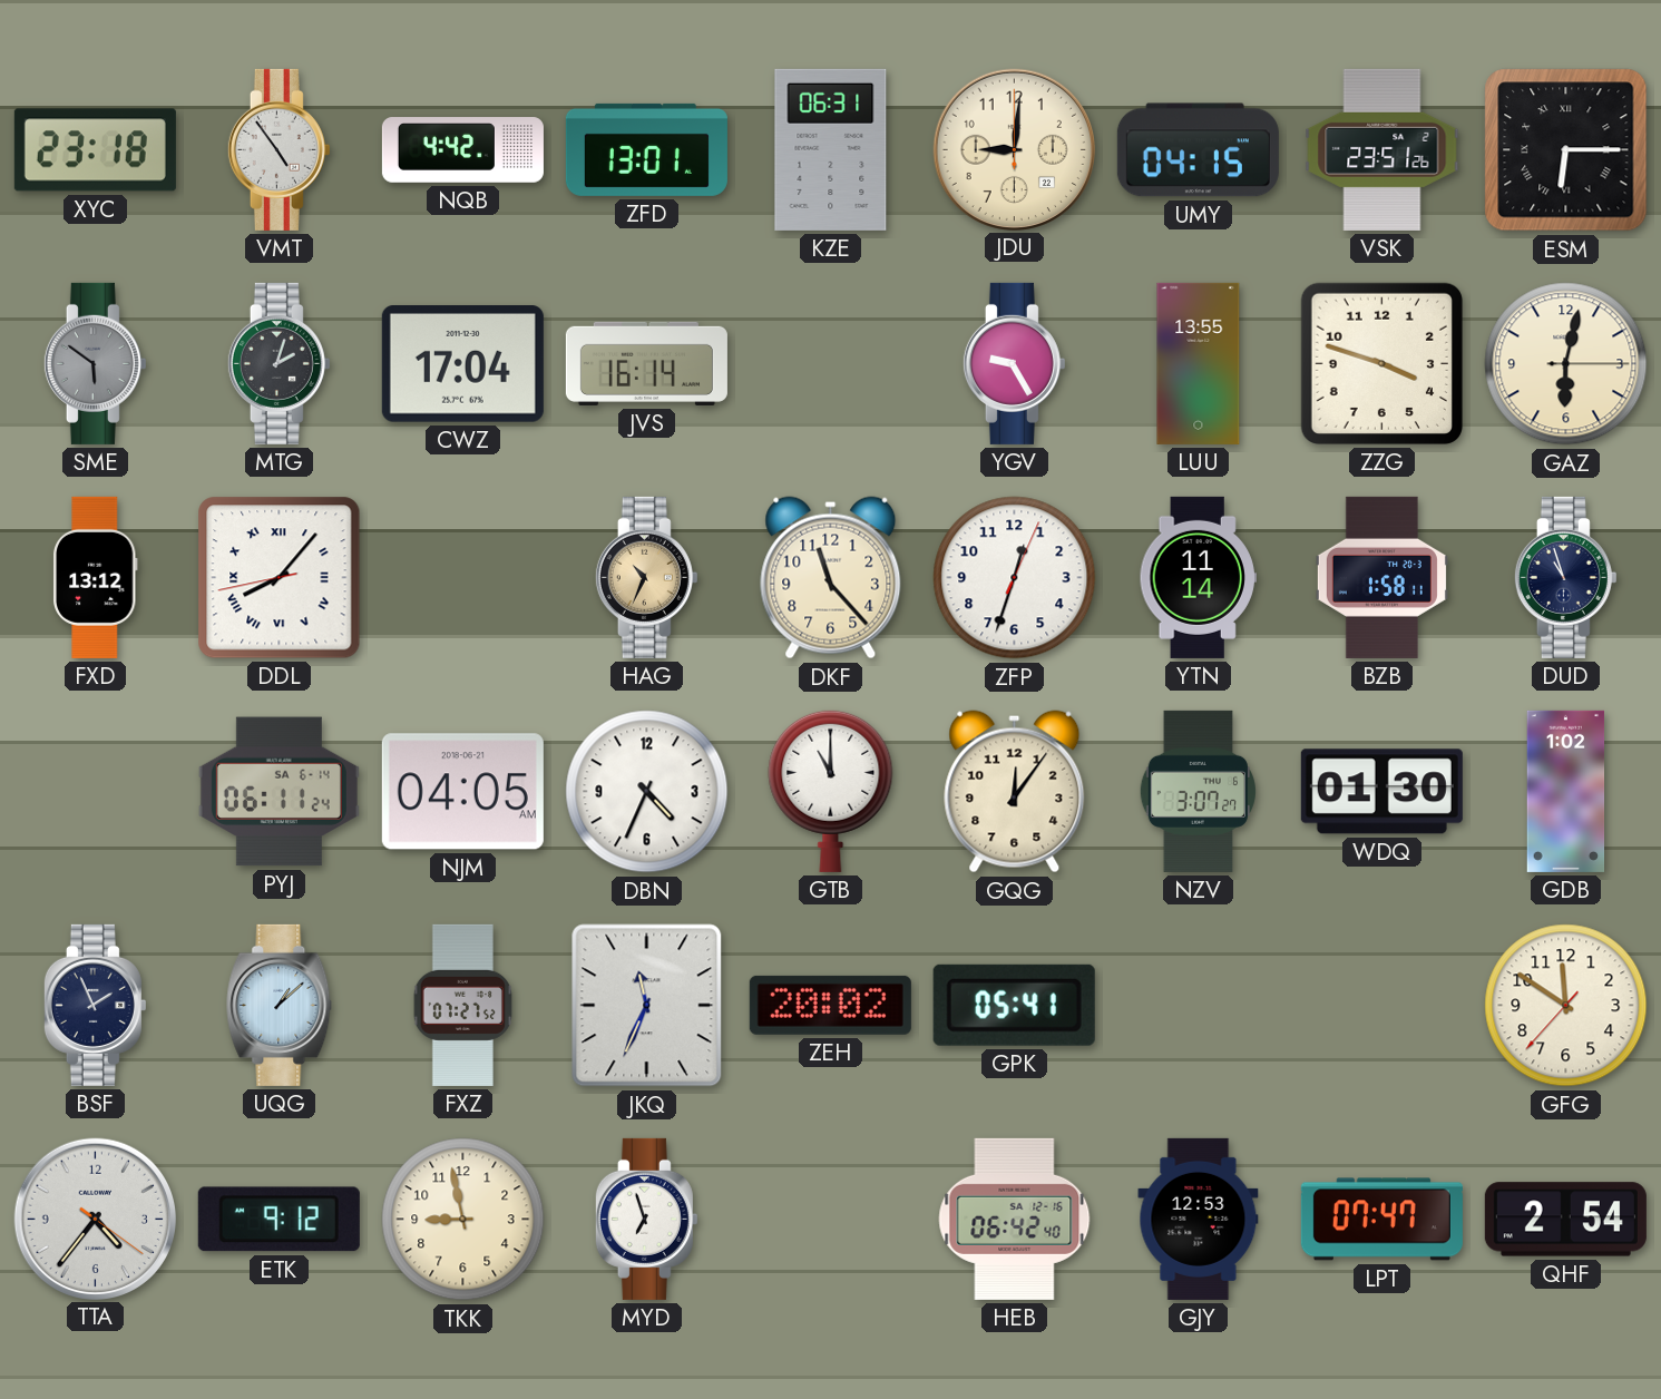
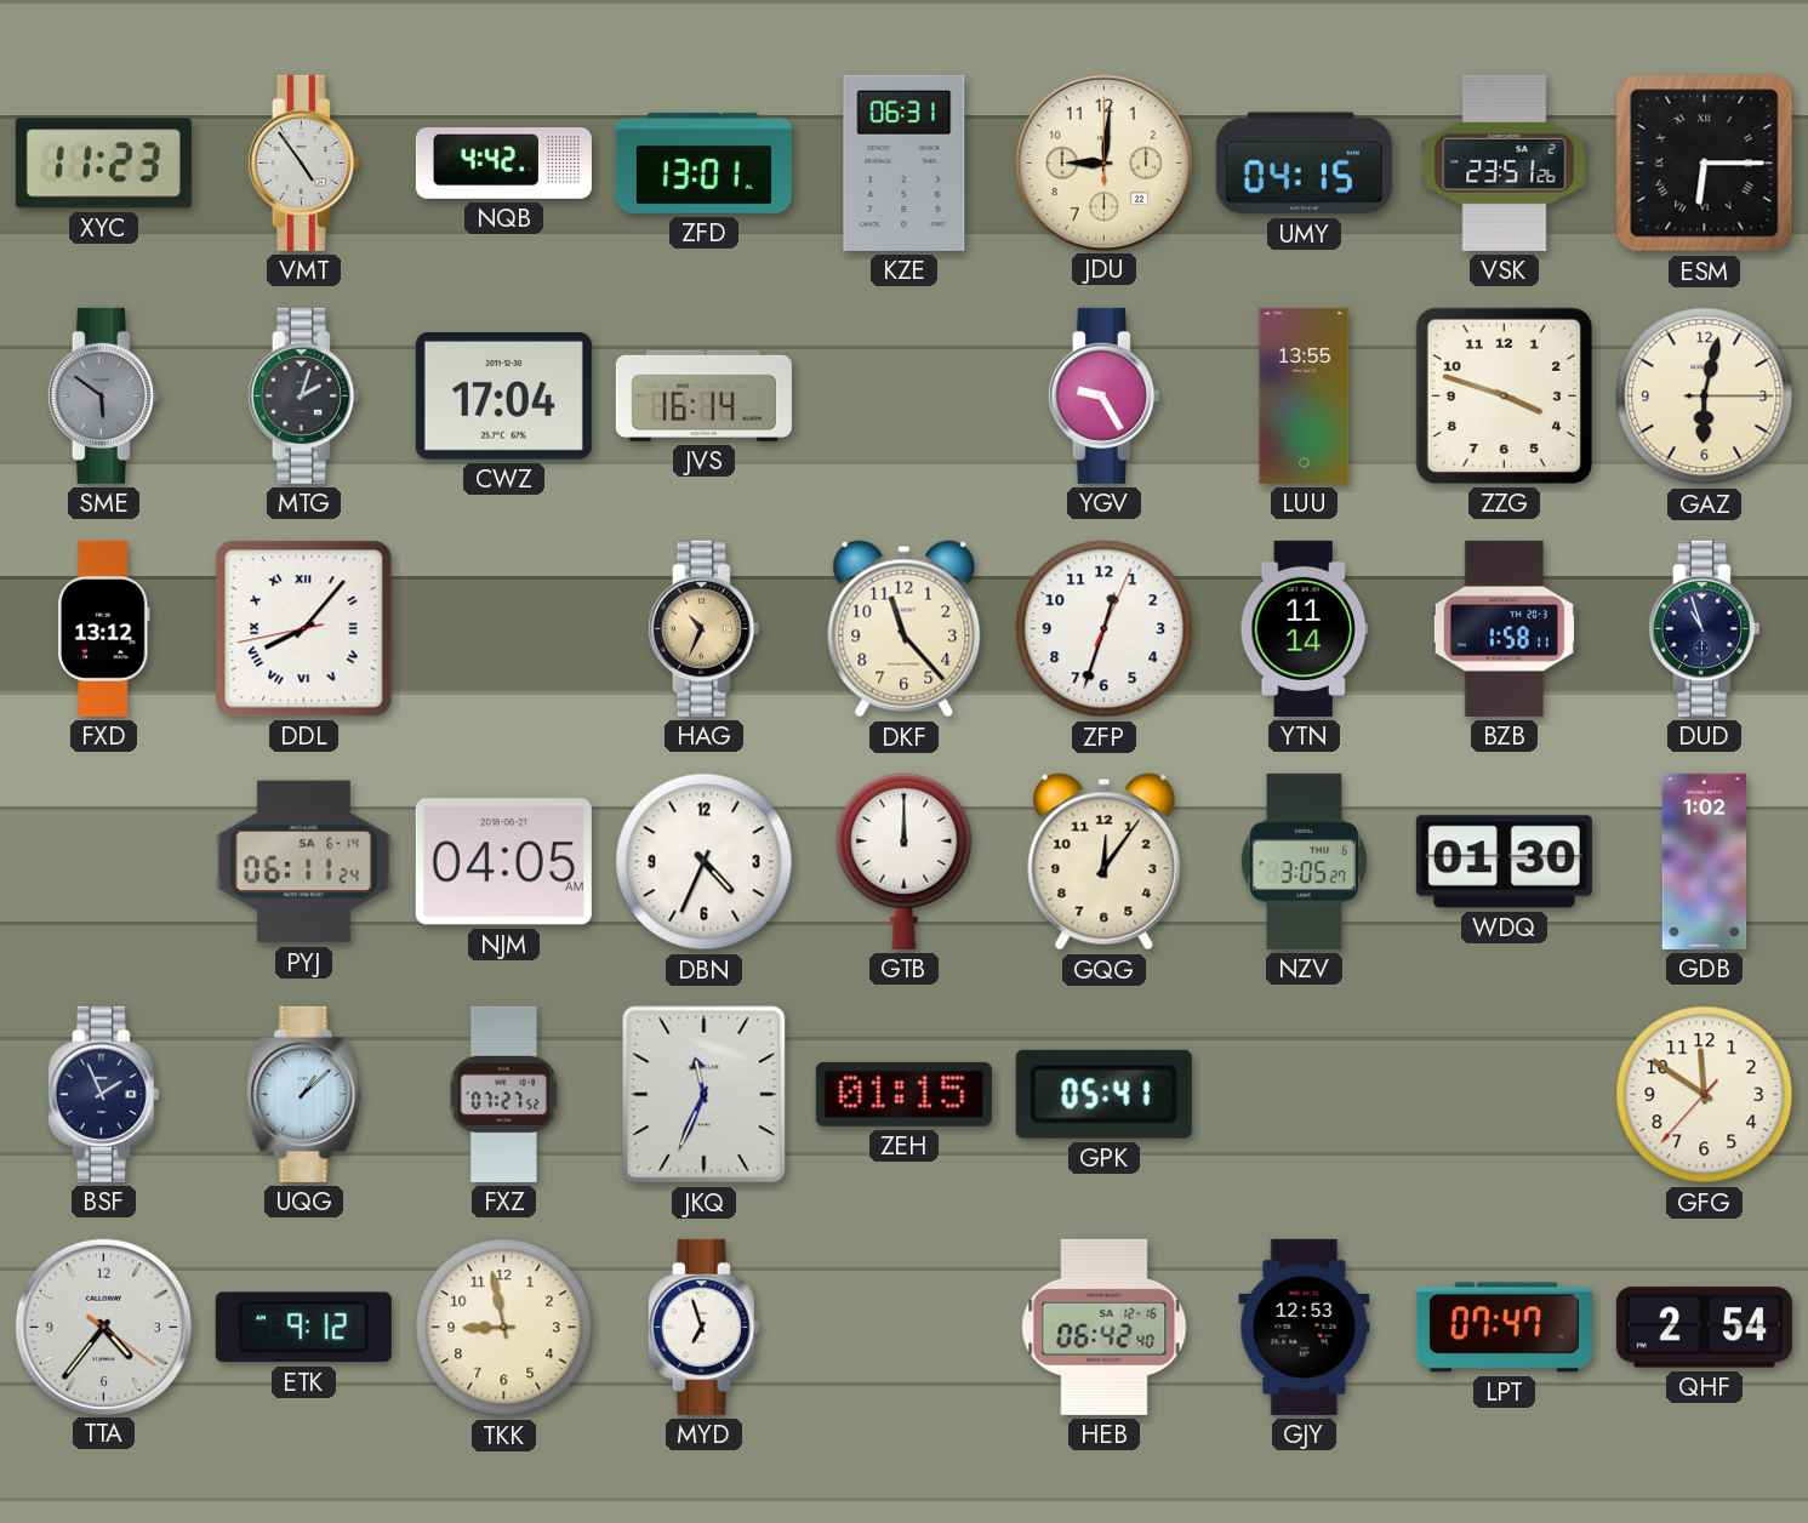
XYC: 23:18 -> 11:23
GTB: 11:00 -> 12:00
NZV: 3:07 -> 3:05
ZEH: 20:02 -> 01:15
